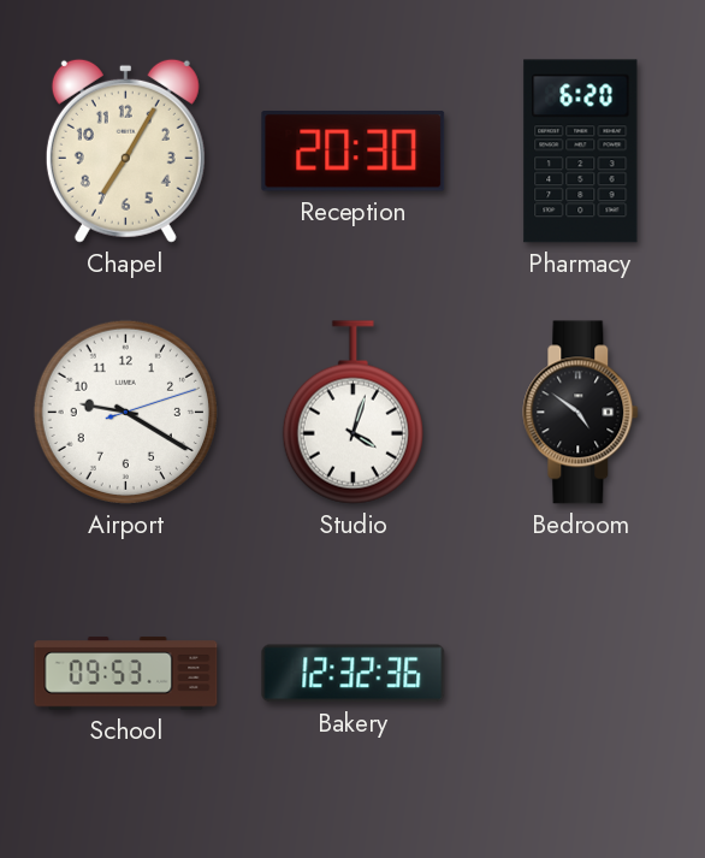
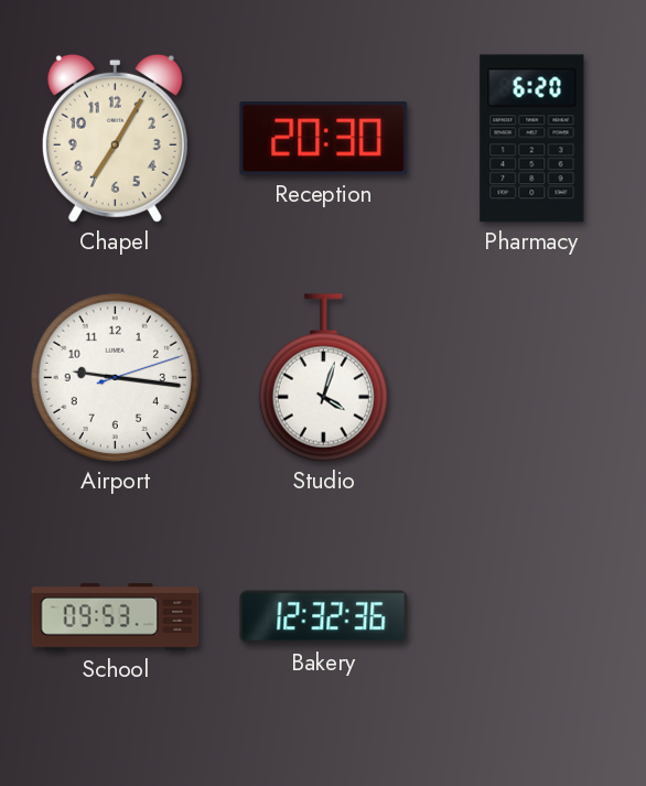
Airport: 9:20 -> 9:16
Bedroom: 4:51 -> none
